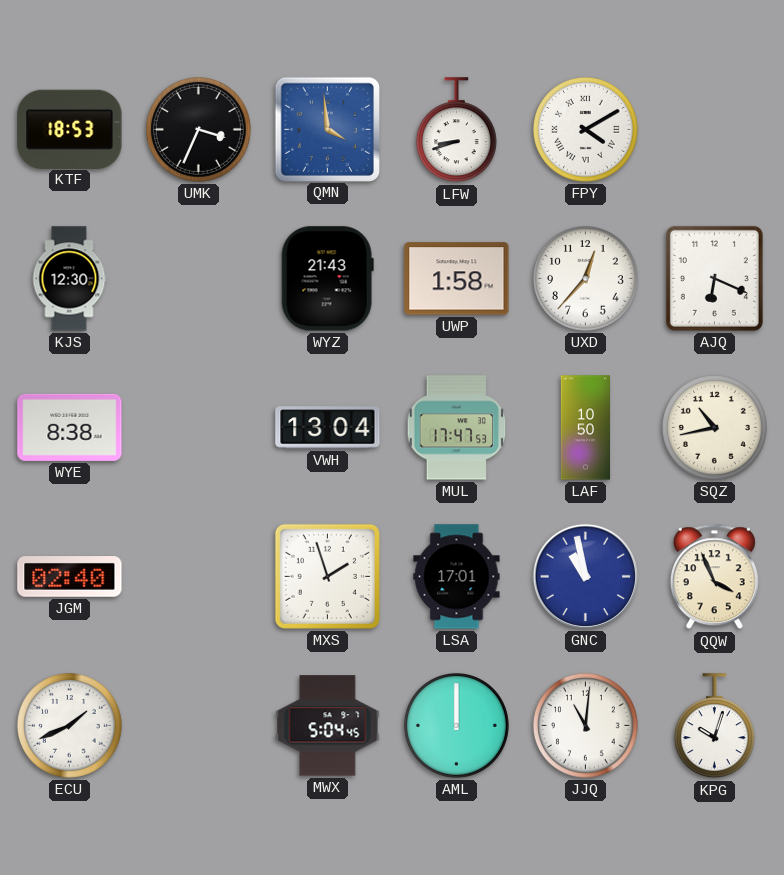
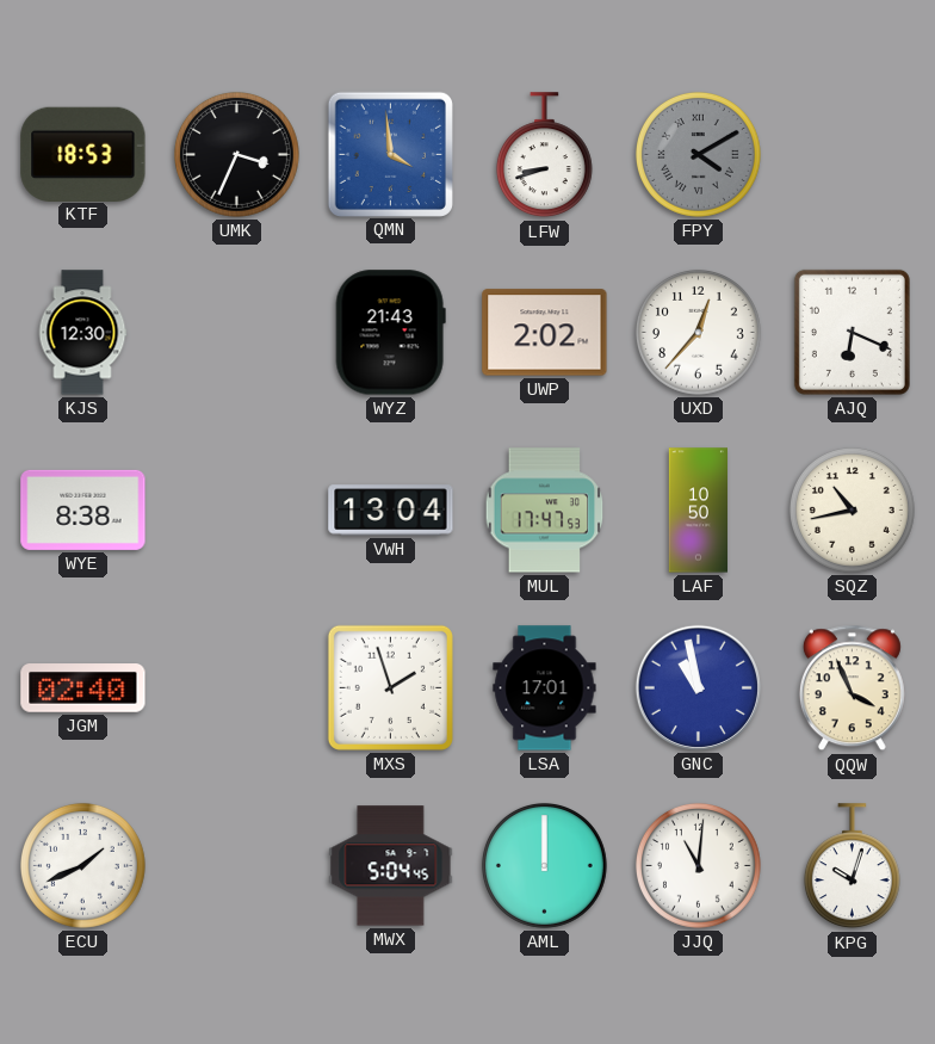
FPY dial: white -> grey
UWP: 1:58 -> 2:02
